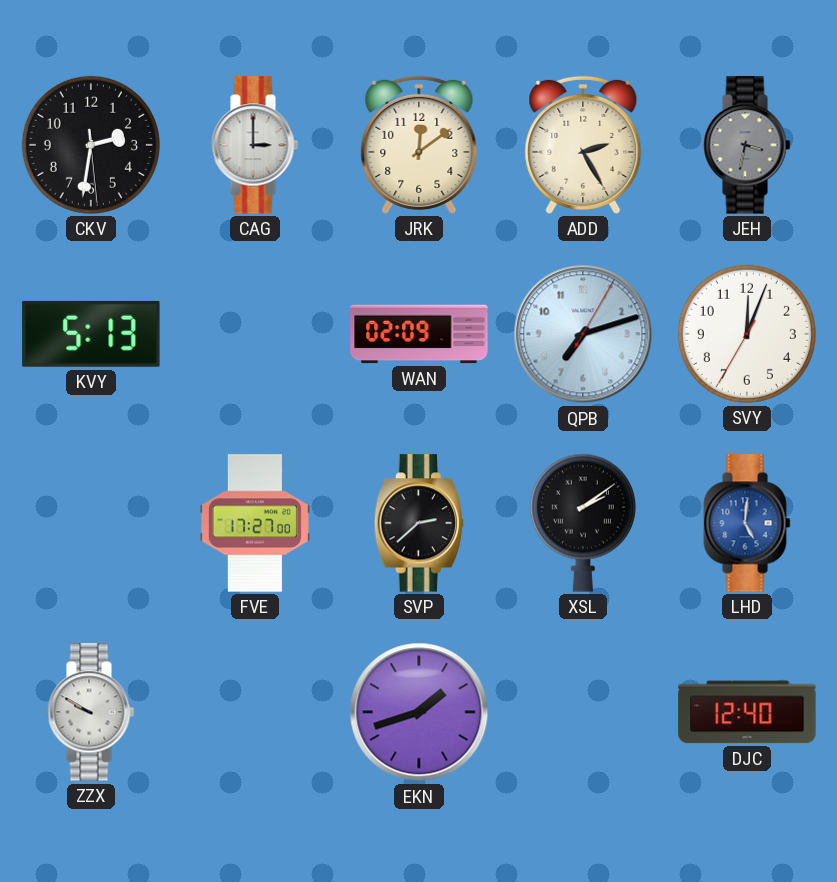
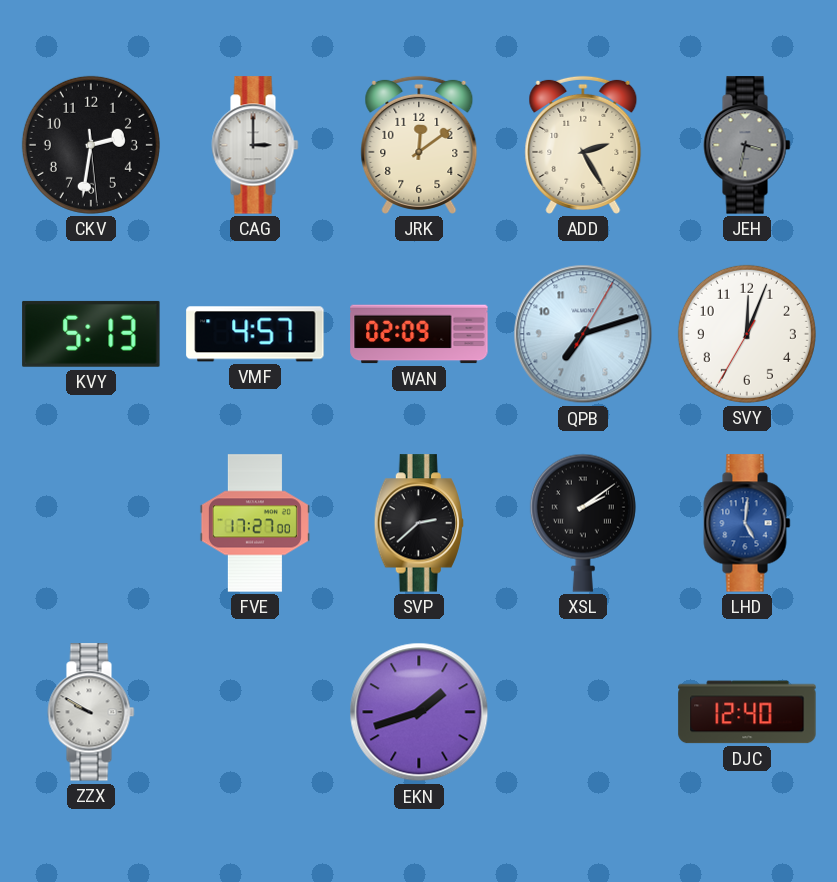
VMF: none -> 4:57
